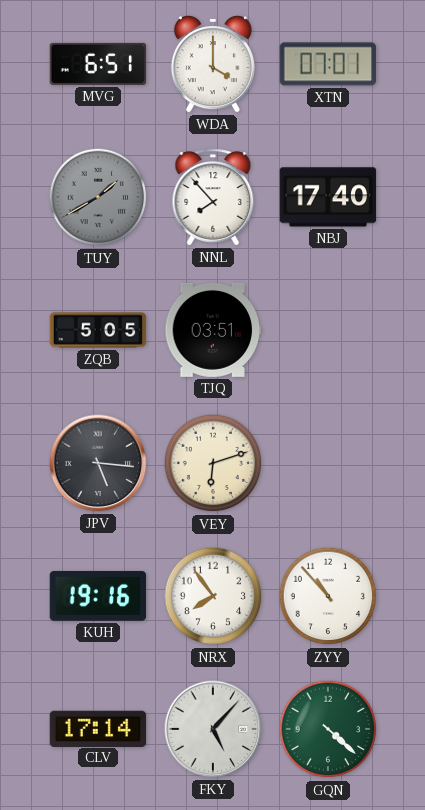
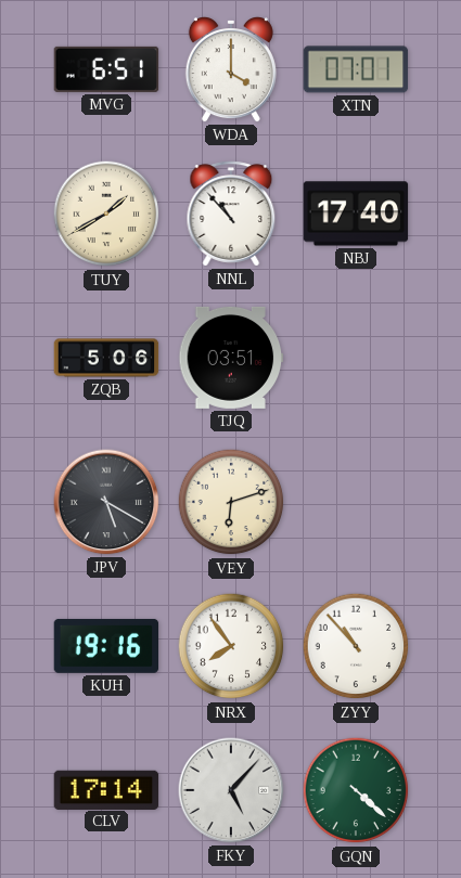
TUY dial: grey -> cream
NNL: 7:53 -> 10:53
ZQB: 5:05 -> 5:06
JPV: 5:16 -> 5:20
